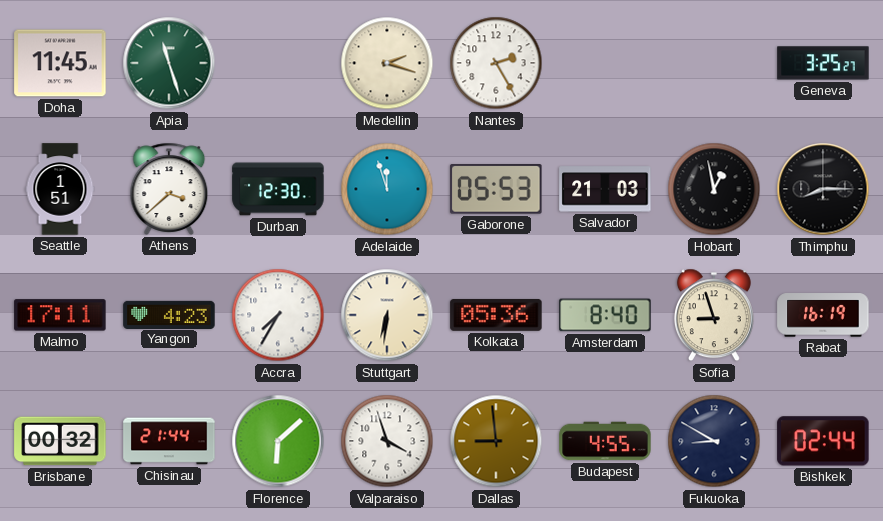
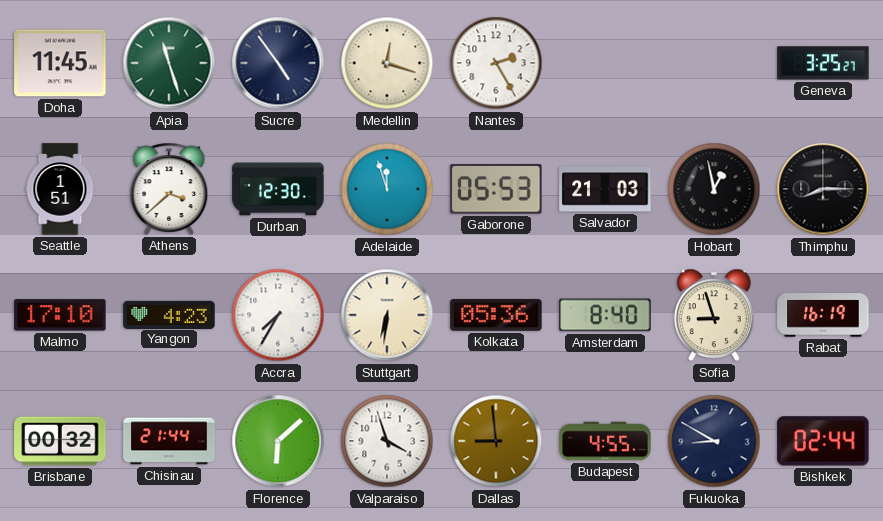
Sucre: none -> 4:54
Medellin: 2:18 -> 12:18
Malmo: 17:11 -> 17:10
